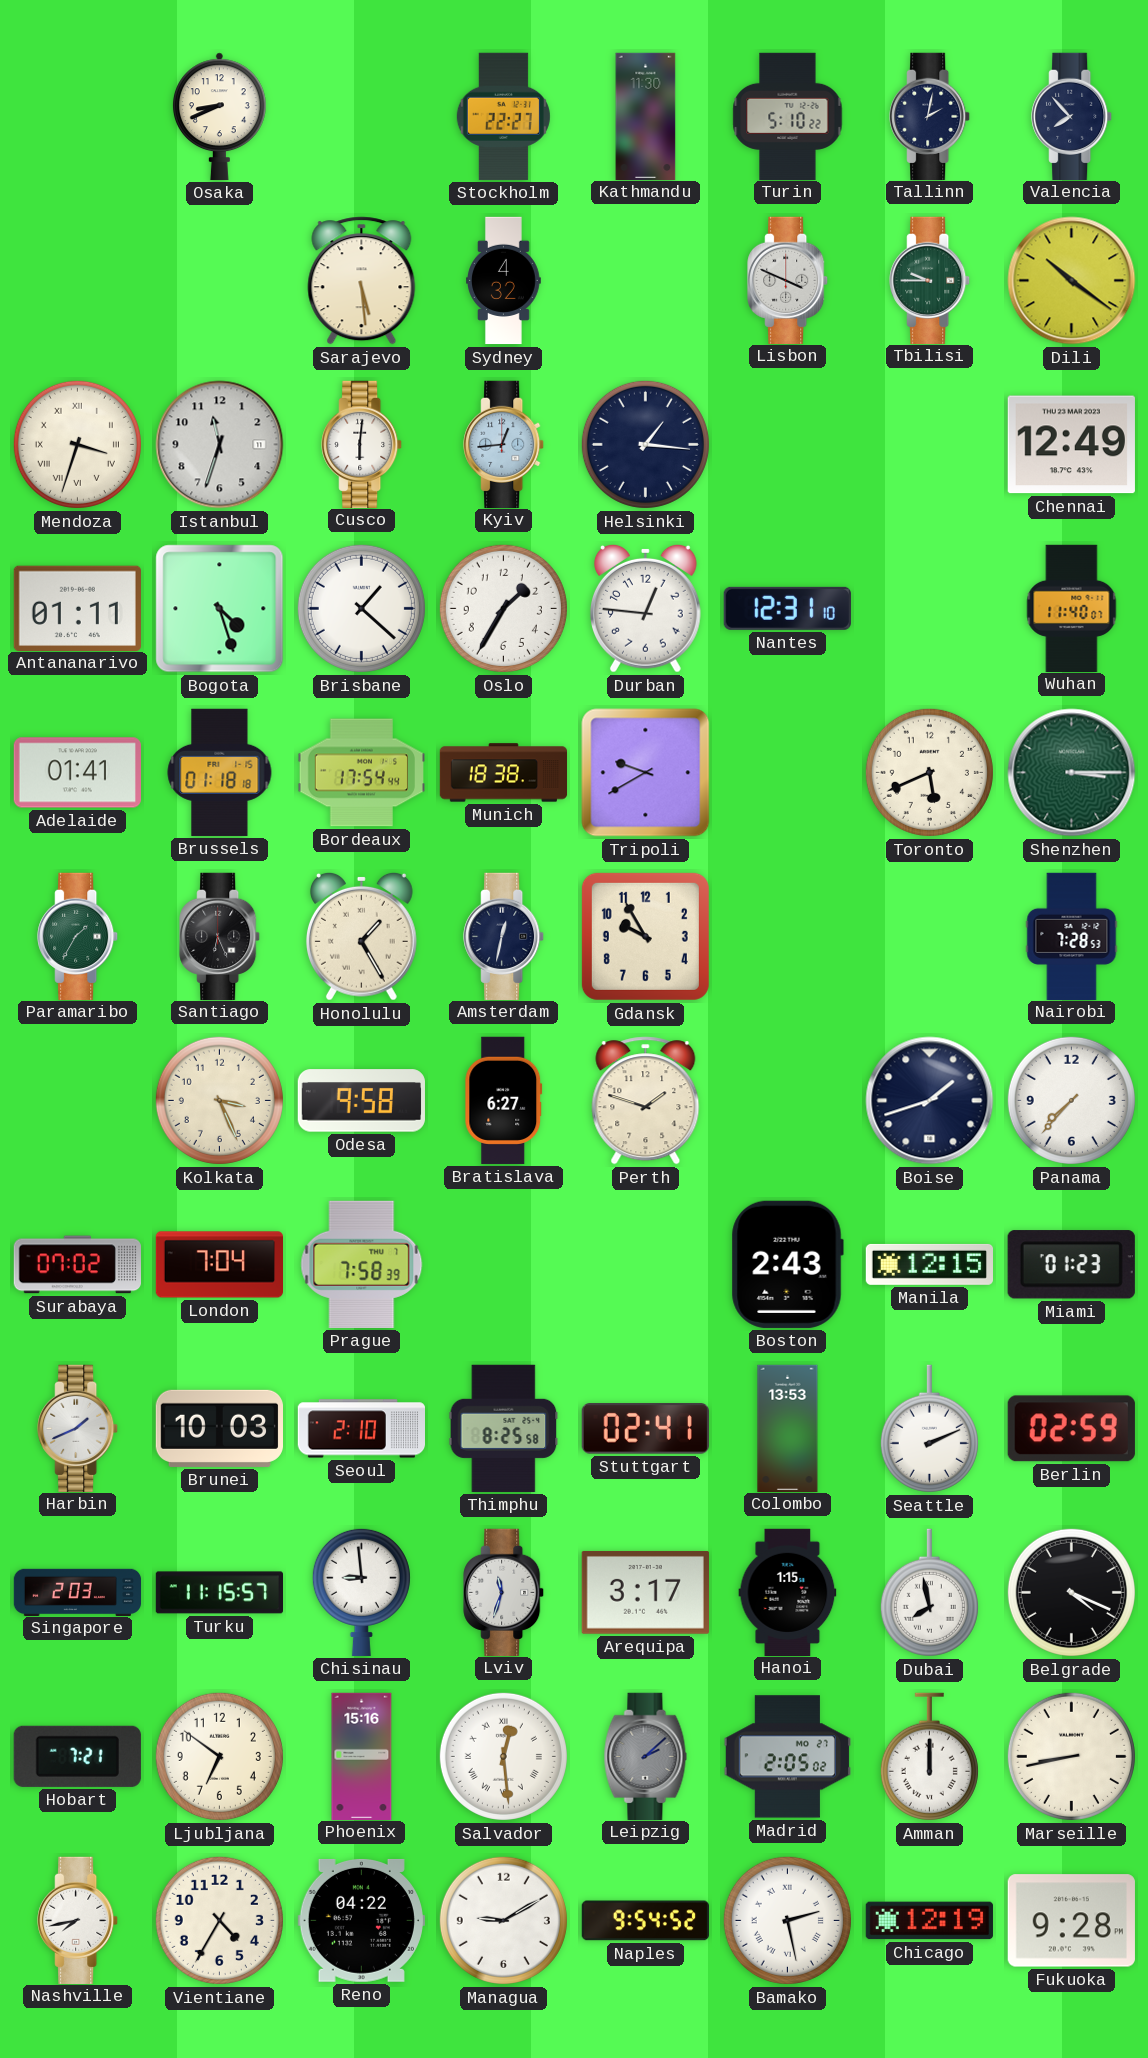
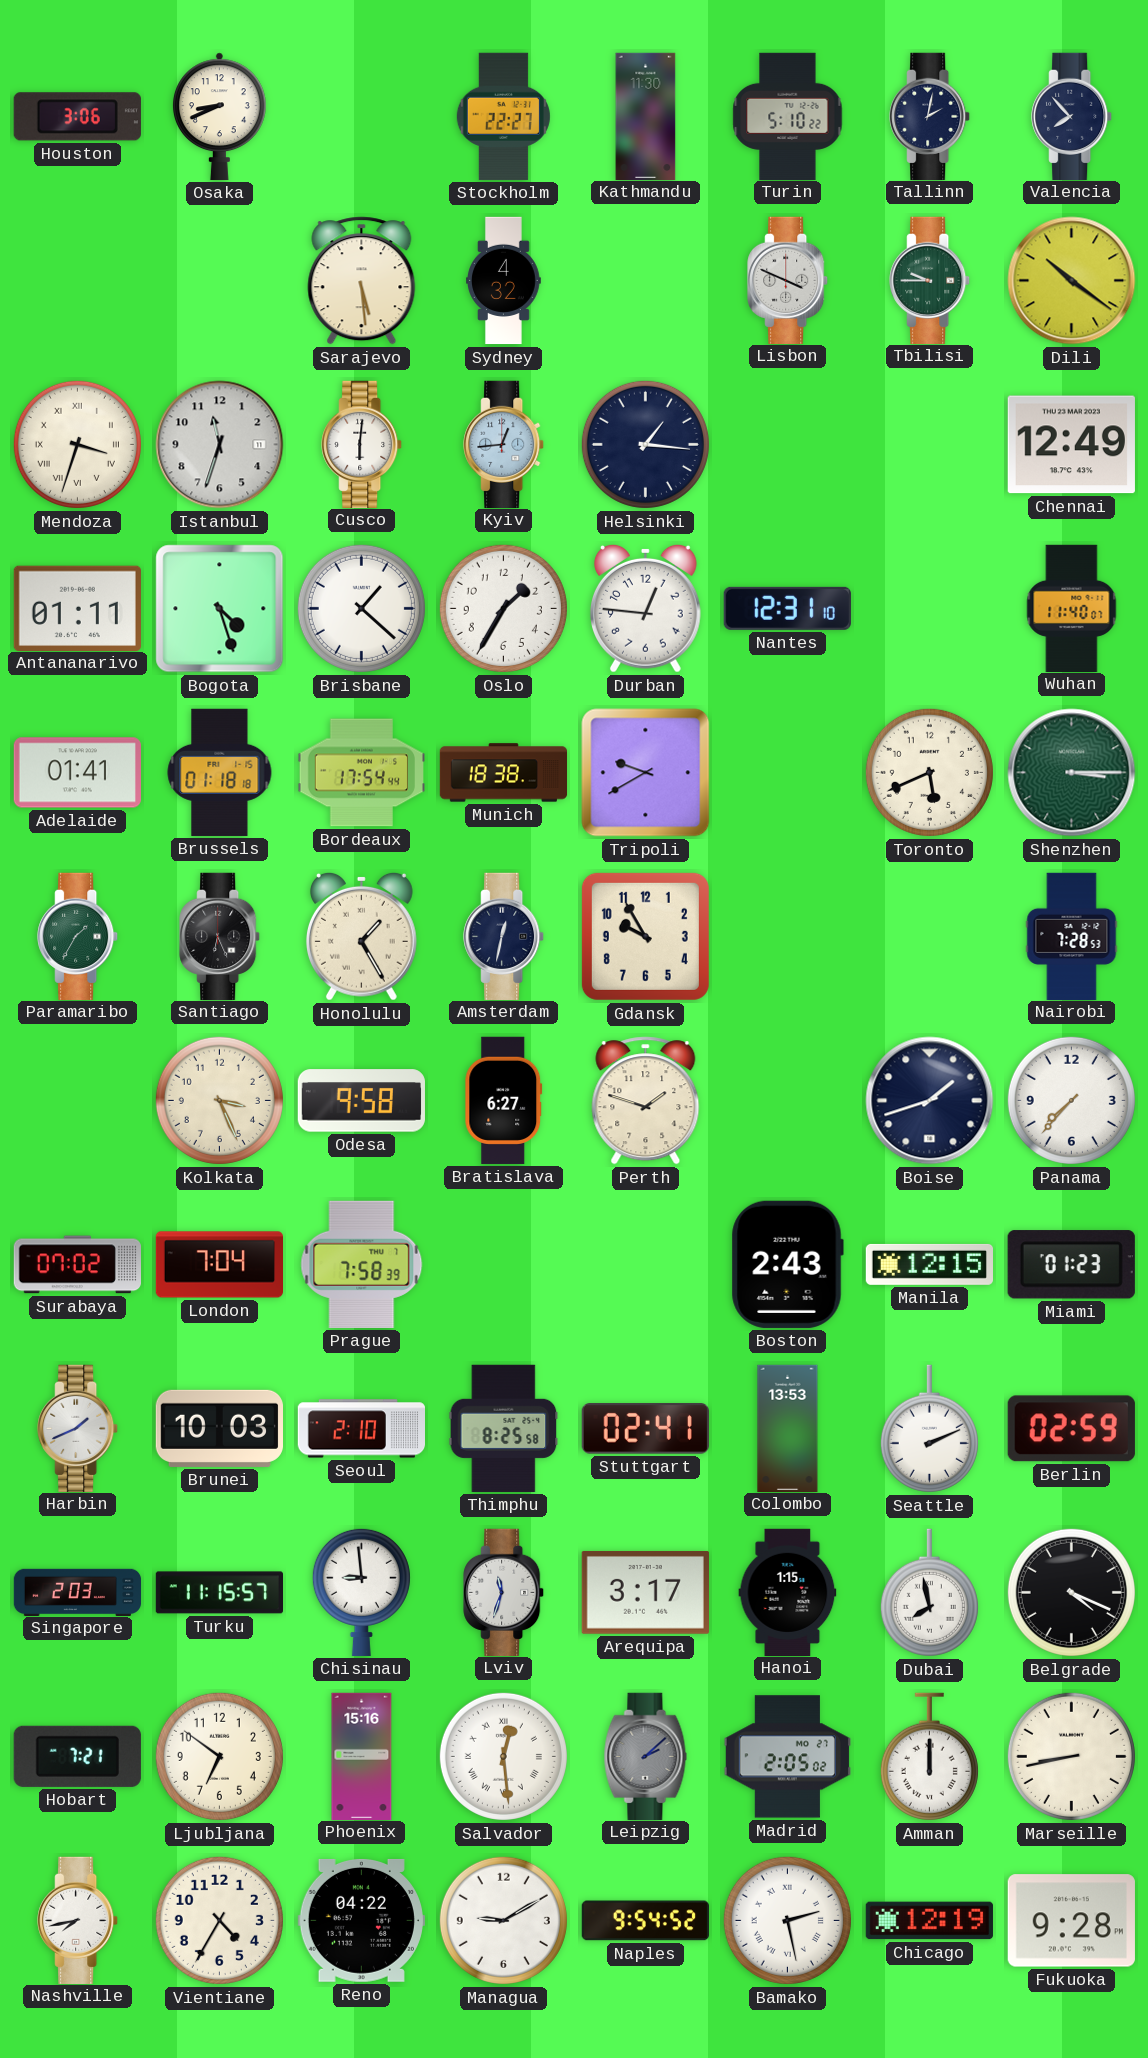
Houston: none -> 3:06
